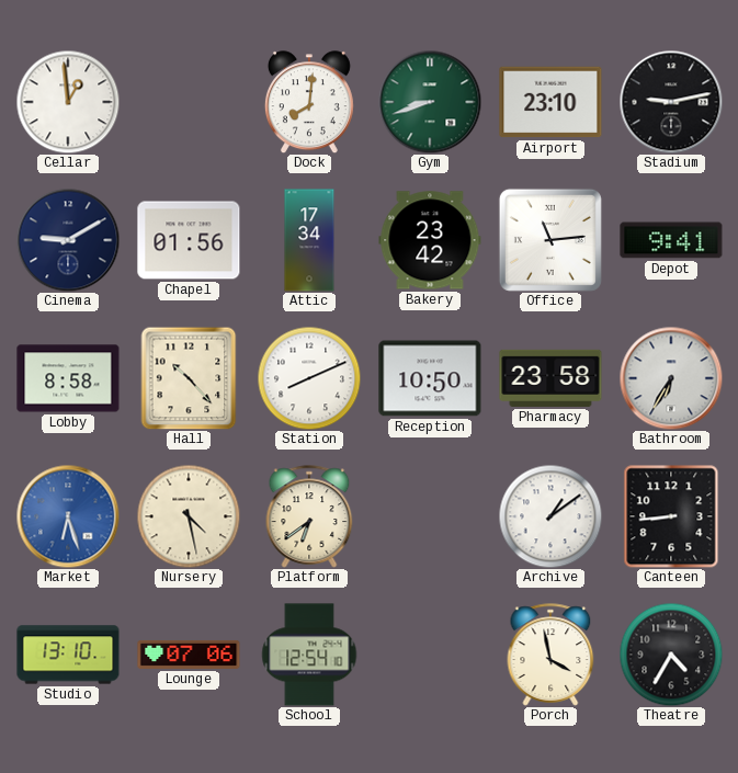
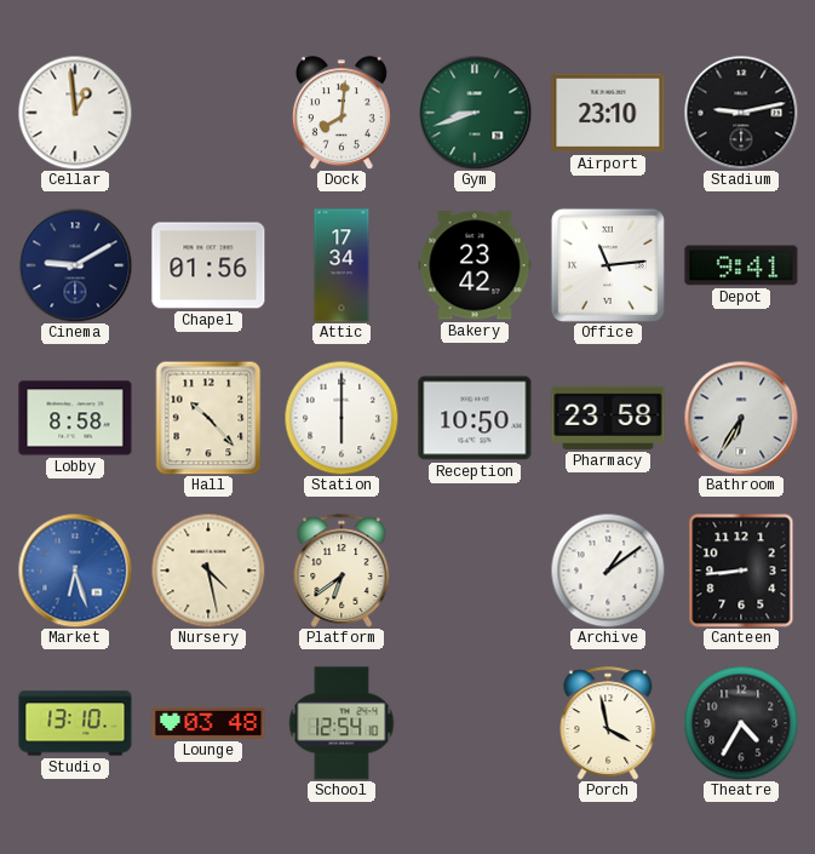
Station: 8:11 -> 6:00
Lounge: 07:06 -> 03:48
